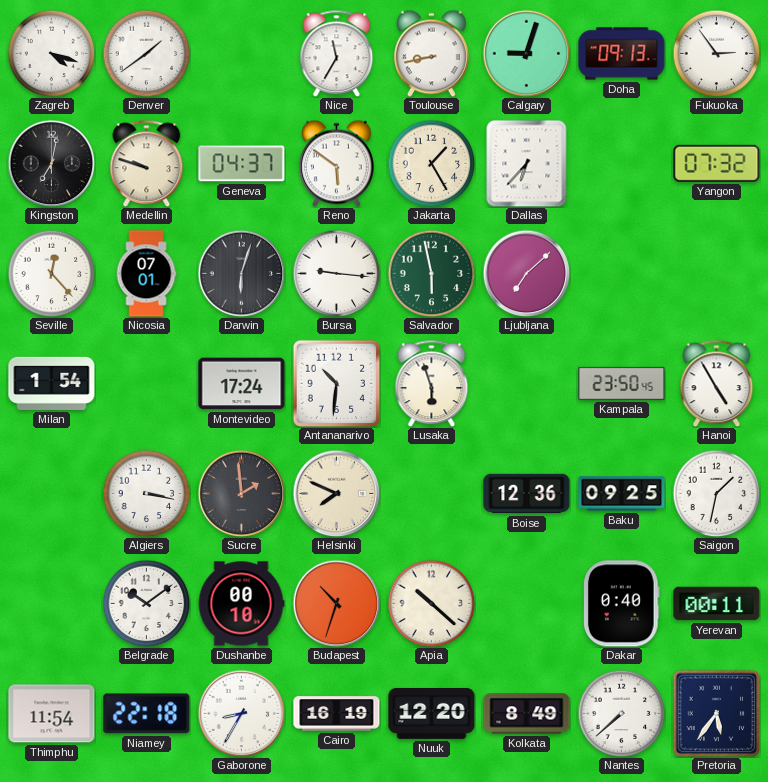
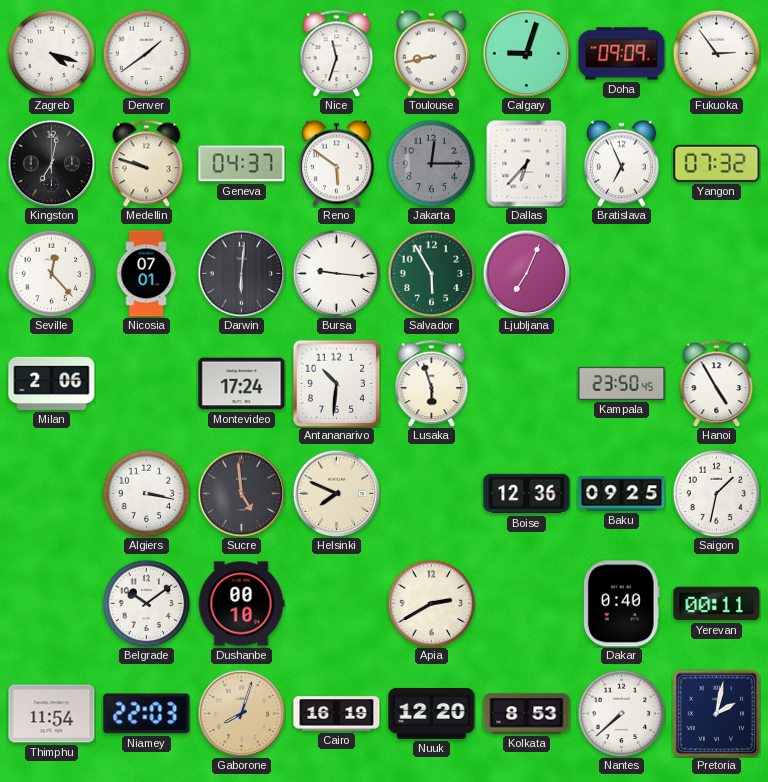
Nice: 11:35 -> 11:33
Doha: 09:13 -> 09:09
Jakarta: 1:25 -> 12:15
Jakarta dial: cream -> grey
Bratislava: none -> 6:56
Darwin: 6:03 -> 6:01
Salvador: 5:58 -> 5:55
Ljubljana: 7:08 -> 7:04
Milan: 1:54 -> 2:06
Sucre: 1:59 -> 4:59
Budapest: 10:33 -> none
Apia: 10:22 -> 2:40
Niamey: 22:18 -> 22:03
Gaborone: 8:35 -> 8:03
Gaborone dial: white -> champagne
Kolkata: 8:49 -> 8:53
Pretoria: 5:36 -> 2:02
